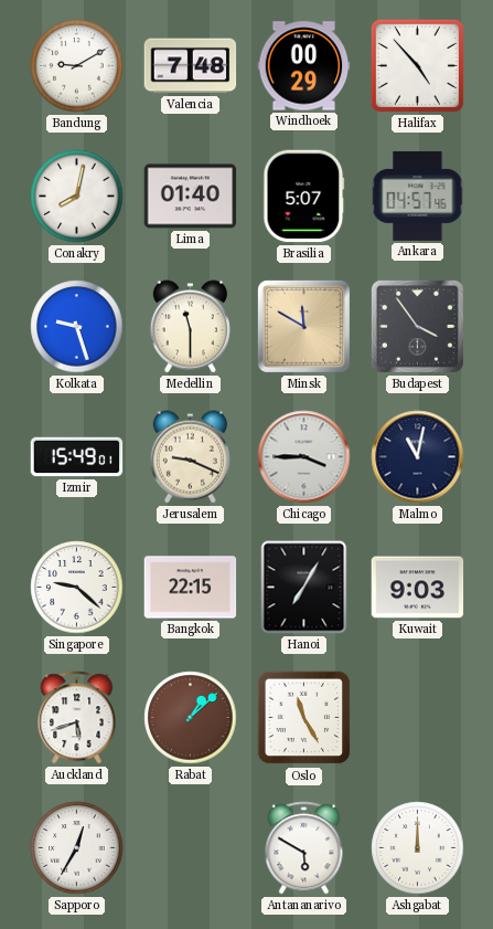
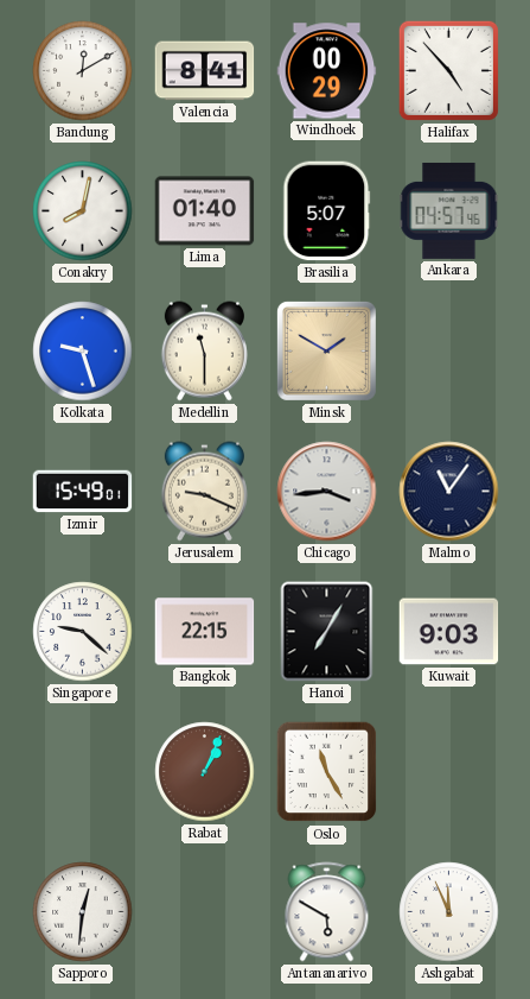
Bandung: 9:10 -> 12:10
Valencia: 7:48 -> 8:41
Minsk: 11:50 -> 1:50
Budapest: 3:54 -> none
Chicago: 3:45 -> 3:44
Malmo: 11:02 -> 11:06
Auckland: 5:42 -> none
Rabat: 1:08 -> 1:04
Sapporo: 12:35 -> 12:31
Ashgabat: 12:00 -> 11:56
